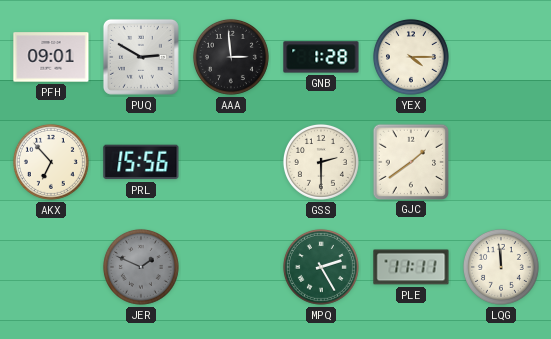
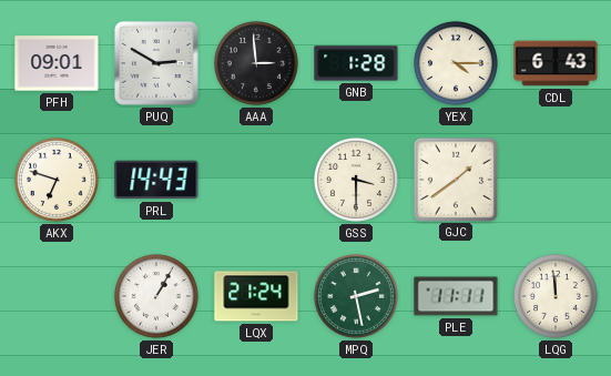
CDL: none -> 6:43
AKX: 6:53 -> 6:48
PRL: 15:56 -> 14:43
GSS: 2:30 -> 3:30
JER: 1:49 -> 1:05
JER dial: grey -> white
LQX: none -> 21:24
MPQ: 2:25 -> 2:28
